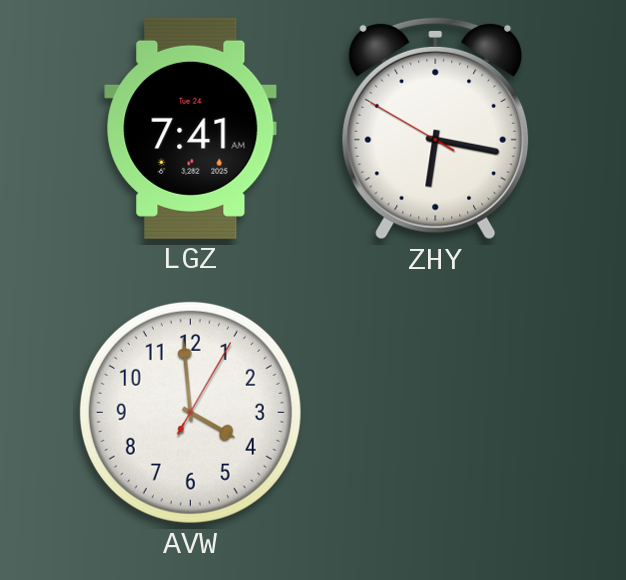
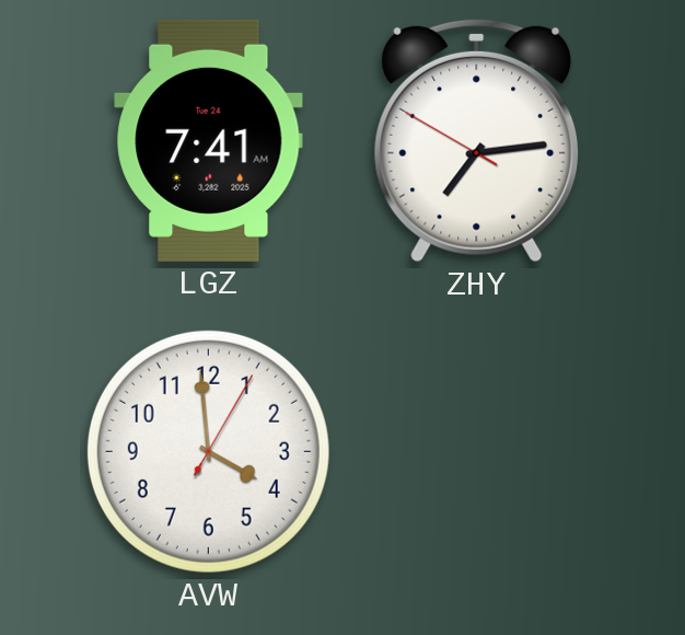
ZHY: 6:16 -> 7:13
